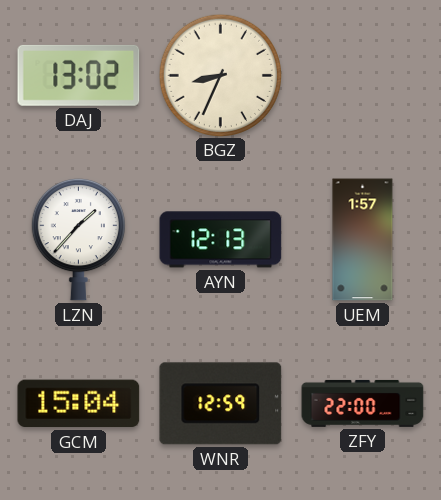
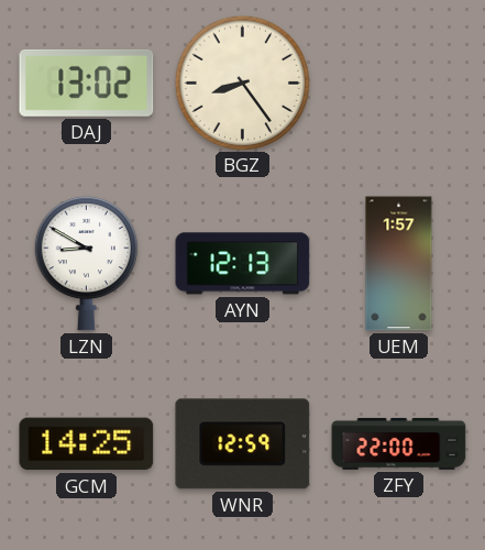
BGZ: 8:34 -> 8:24
LZN: 1:37 -> 8:50
GCM: 15:04 -> 14:25
